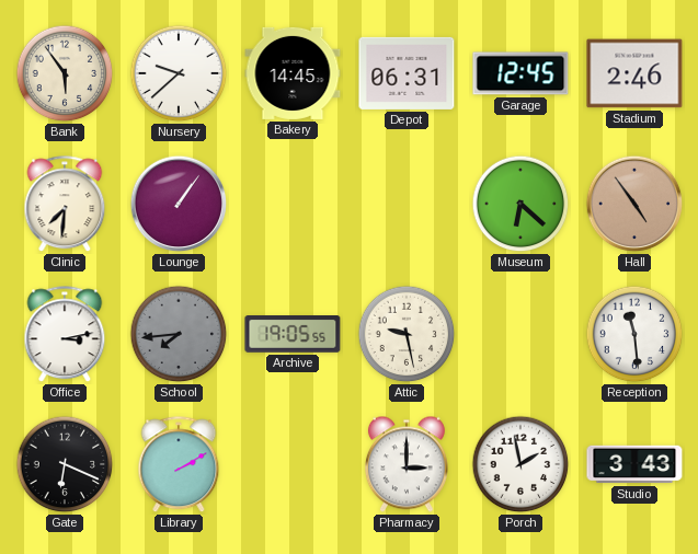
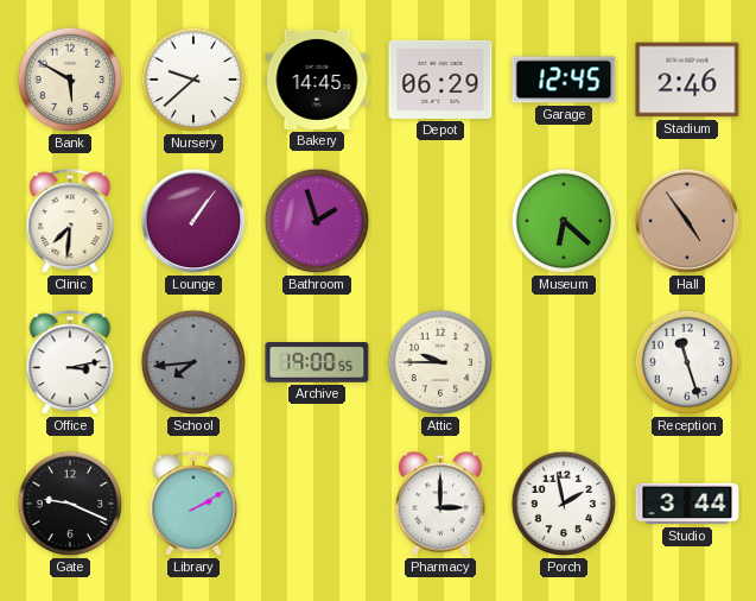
Bank: 5:54 -> 5:50
Depot: 06:31 -> 06:29
Bathroom: none -> 1:57
Archive: 19:05 -> 19:00
Attic: 9:28 -> 9:45
Reception: 11:29 -> 11:27
Gate: 6:19 -> 9:19
Studio: 3:43 -> 3:44
